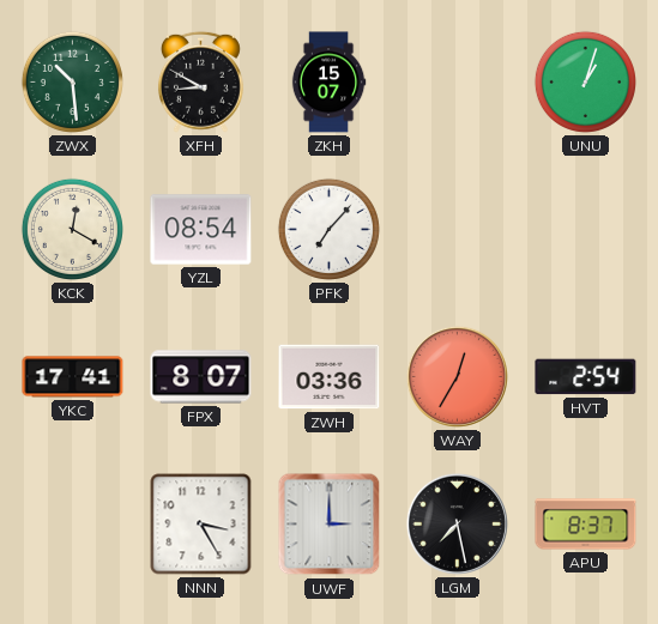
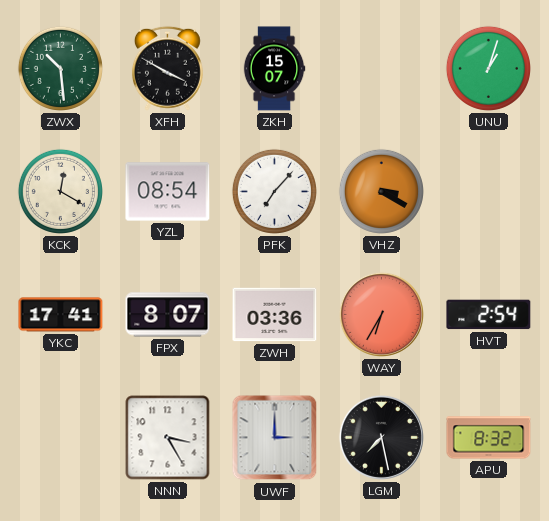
XFH: 8:50 -> 3:50
VHZ: none -> 3:20
WAY: 12:35 -> 6:35
APU: 8:37 -> 8:32
